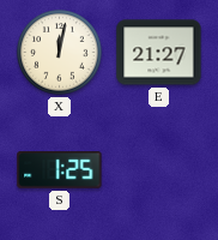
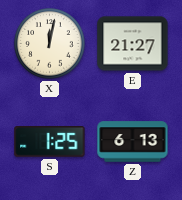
Z: none -> 6:13
